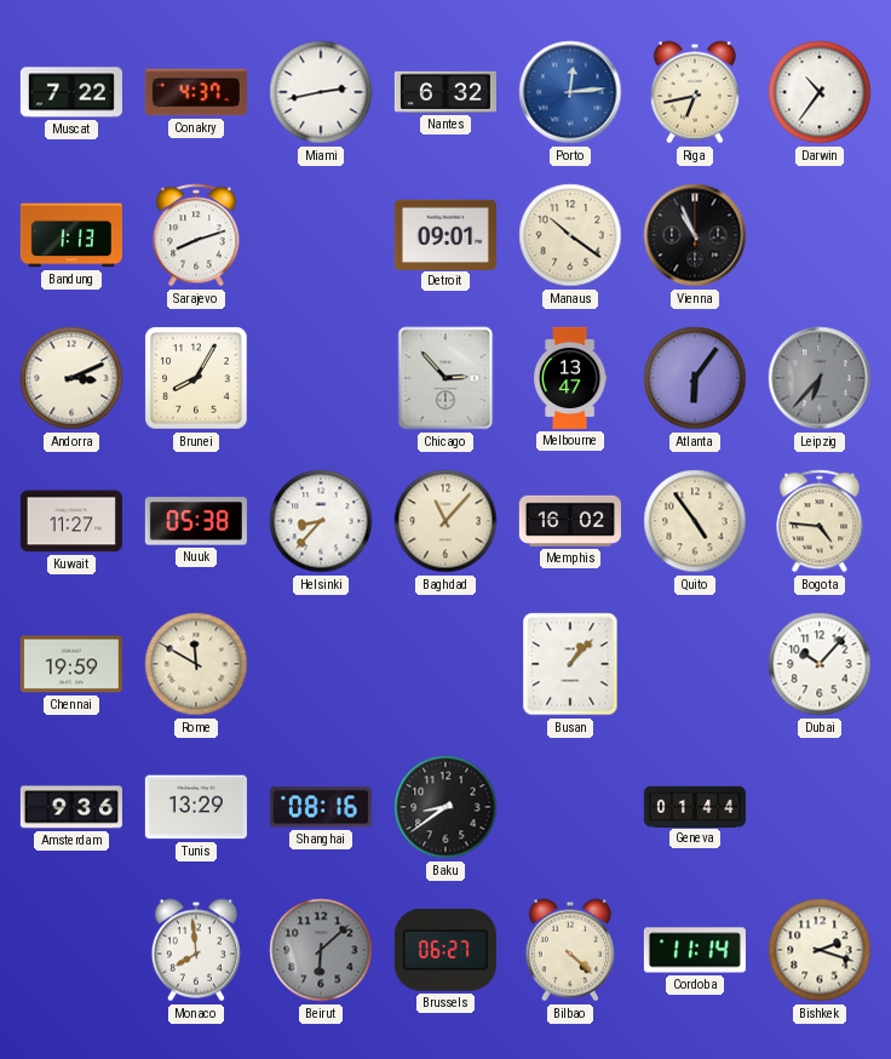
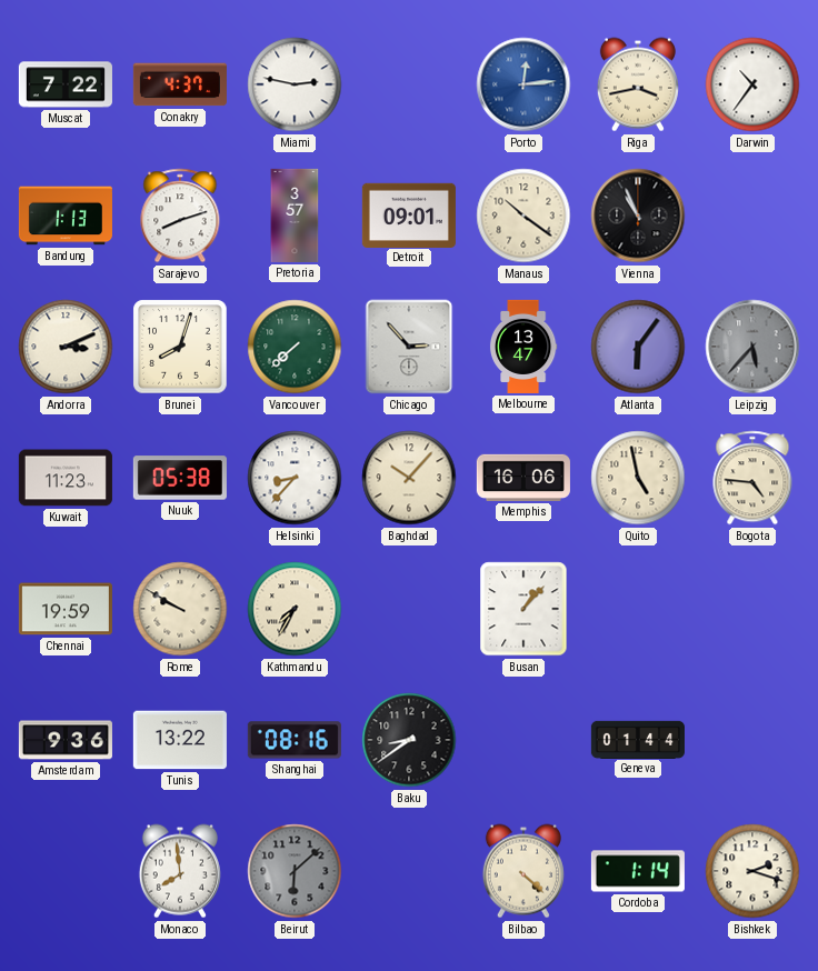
Miami: 2:43 -> 2:47
Nantes: 6:32 -> none
Riga: 6:43 -> 3:43
Pretoria: none -> 3:57
Brunei: 8:05 -> 8:03
Vancouver: none -> 7:38
Leipzig: 6:37 -> 5:37
Kuwait: 11:27 -> 11:23
Baghdad: 11:07 -> 10:07
Memphis: 16:02 -> 16:06
Quito: 4:54 -> 4:58
Rome: 11:50 -> 9:50
Kathmandu: none -> 7:35
Dubai: 10:07 -> none
Tunis: 13:29 -> 13:22
Brussels: 06:27 -> none
Cordoba: 11:14 -> 1:14
